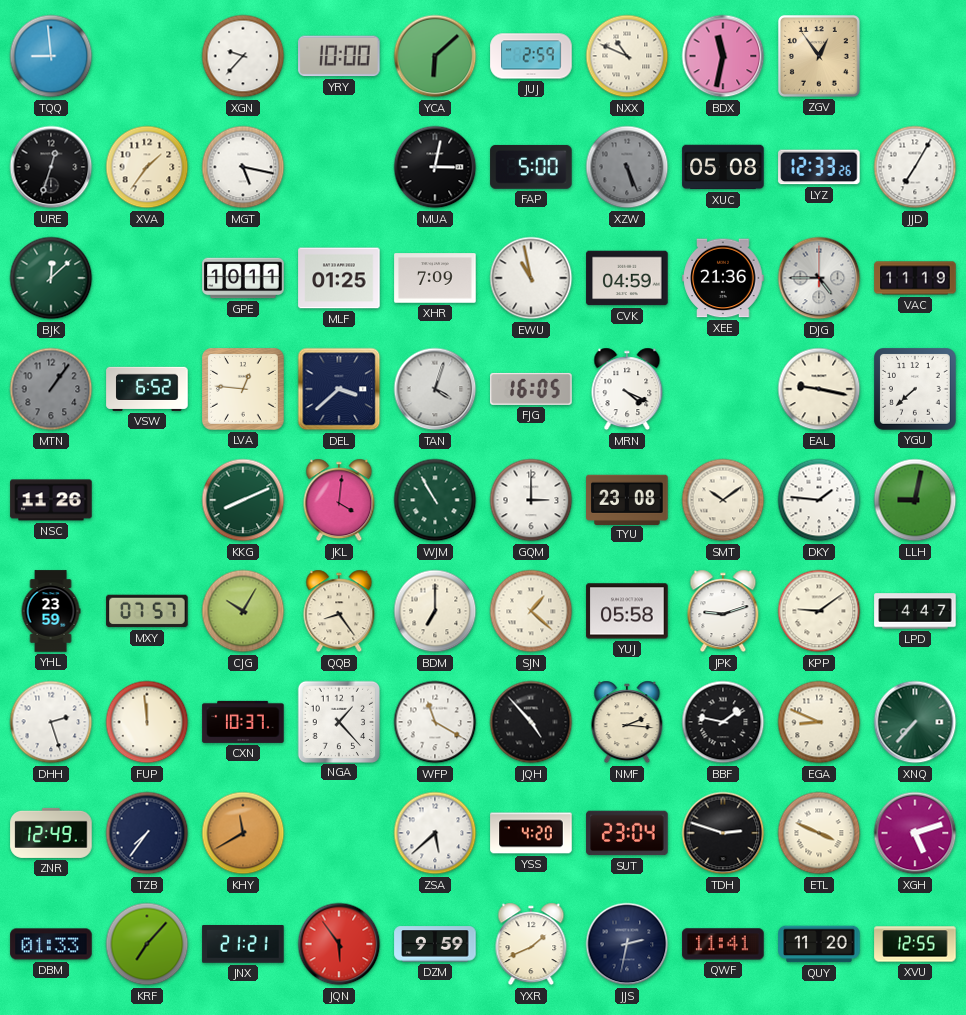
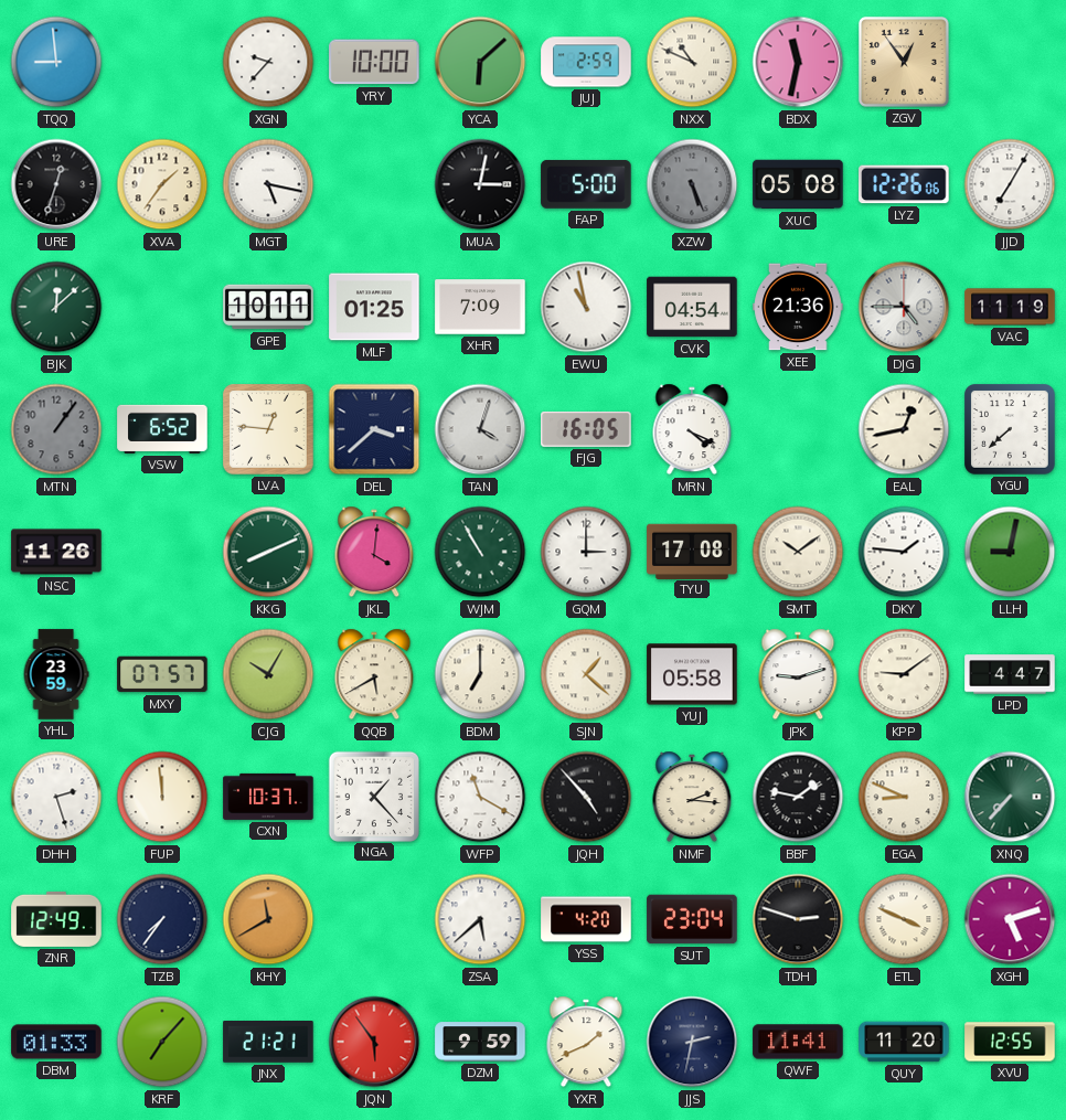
LYZ: 12:33 -> 12:26
CVK: 04:59 -> 04:54
EAL: 9:17 -> 12:43
TYU: 23:08 -> 17:08
QQB: 8:24 -> 5:40
